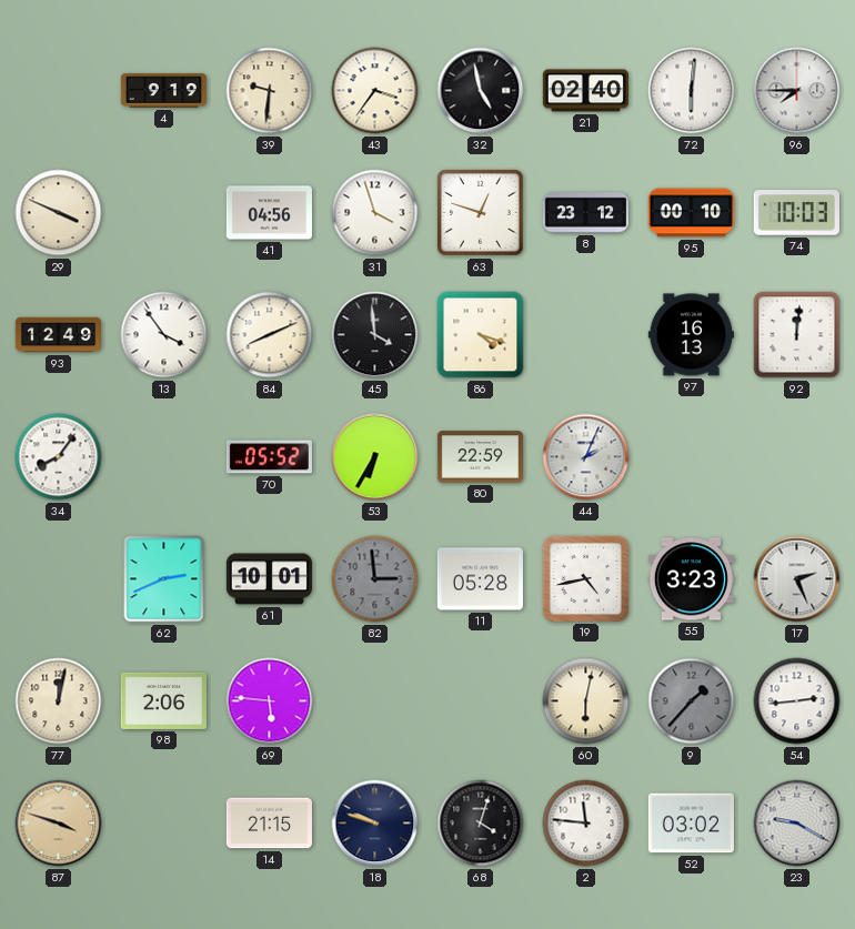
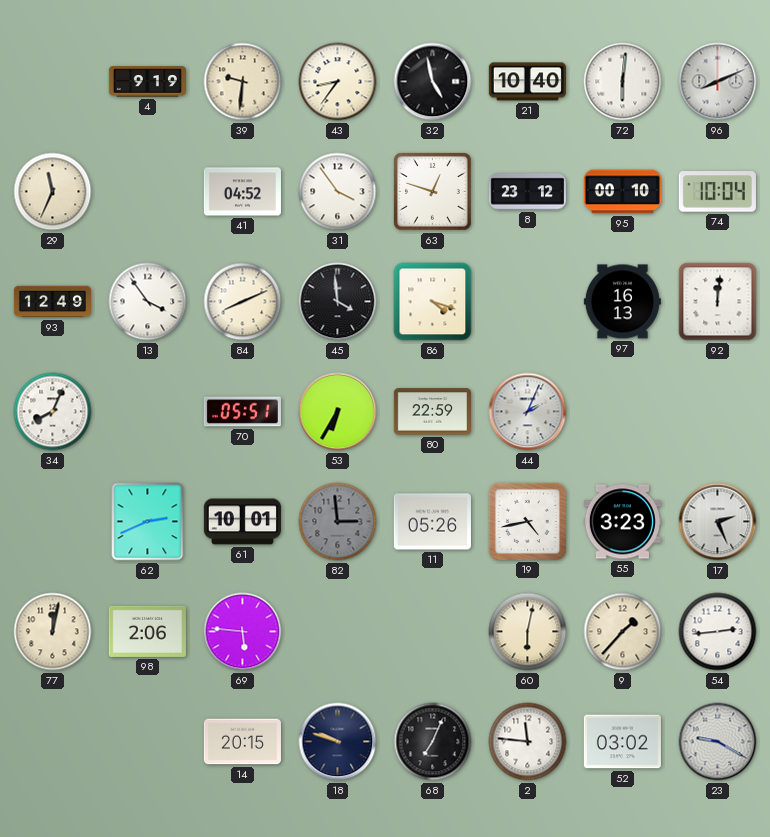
43: 3:36 -> 8:36
21: 02:40 -> 10:40
96: 7:45 -> 8:11
29: 3:49 -> 11:34
41: 04:56 -> 04:52
31: 3:57 -> 3:54
74: 10:03 -> 10:04
34: 8:06 -> 8:04
70: 05:52 -> 05:51
11: 05:28 -> 05:26
9 dial: grey -> cream
87: 3:48 -> none
14: 21:15 -> 20:15
68: 4:03 -> 7:04
